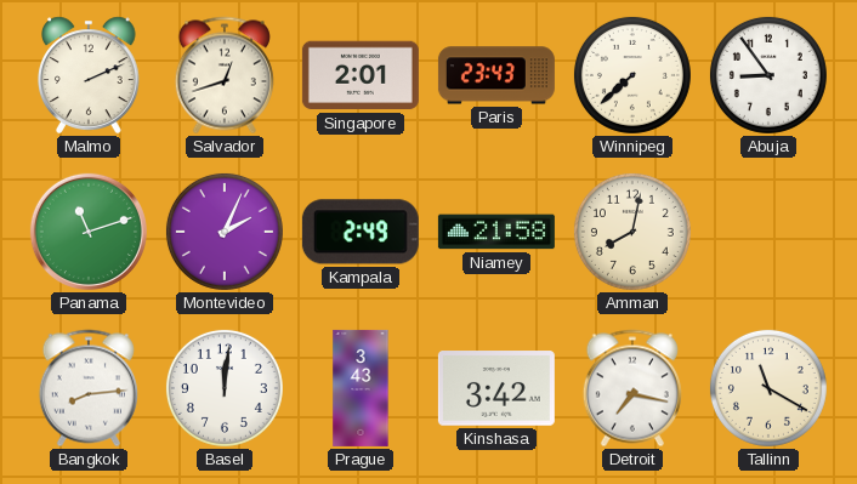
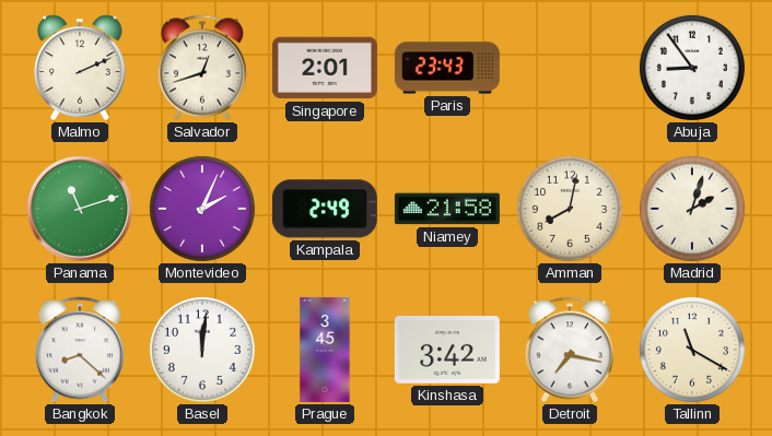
Winnipeg: 7:38 -> none
Madrid: none -> 2:03
Bangkok: 8:14 -> 8:22
Prague: 3:43 -> 3:45
